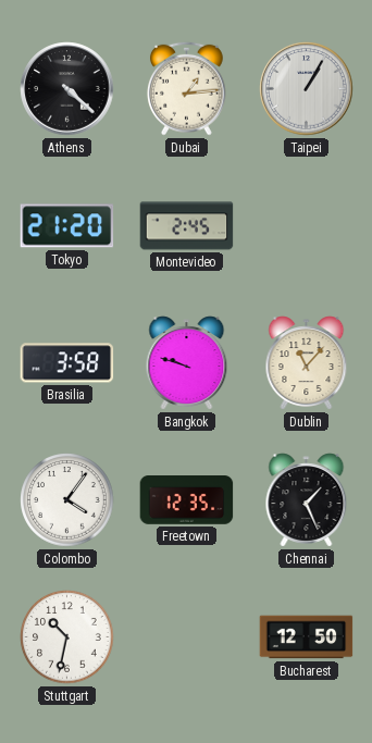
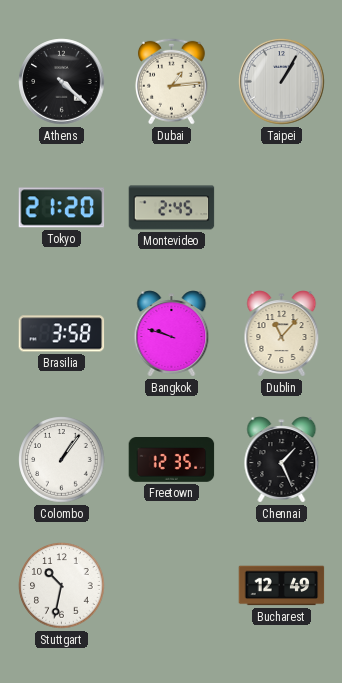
Colombo: 4:06 -> 1:06
Bucharest: 12:50 -> 12:49
